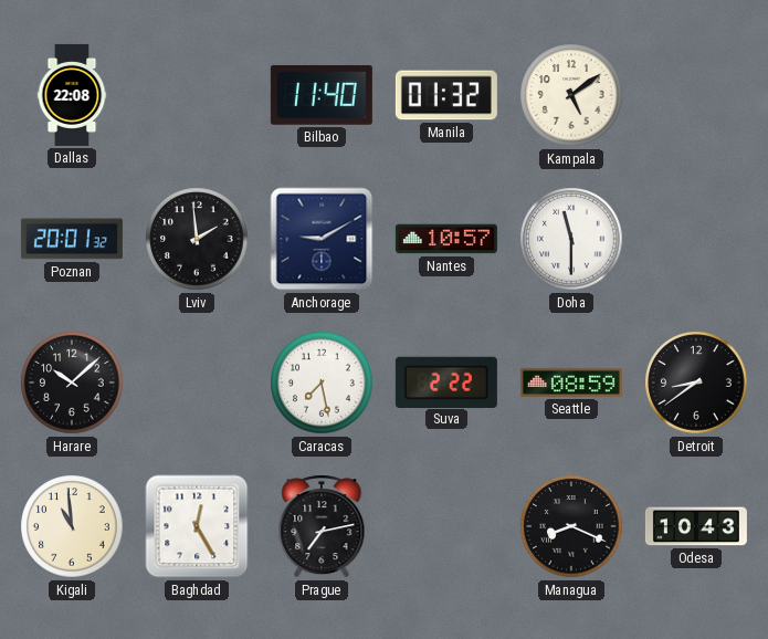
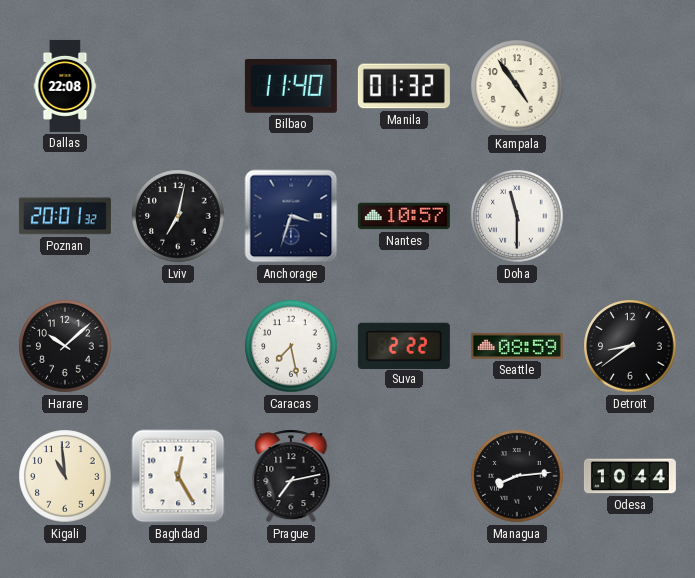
Kampala: 5:09 -> 4:54
Lviv: 1:59 -> 7:02
Anchorage: 9:10 -> 3:33
Managua: 8:19 -> 8:14
Odesa: 10:43 -> 10:44
